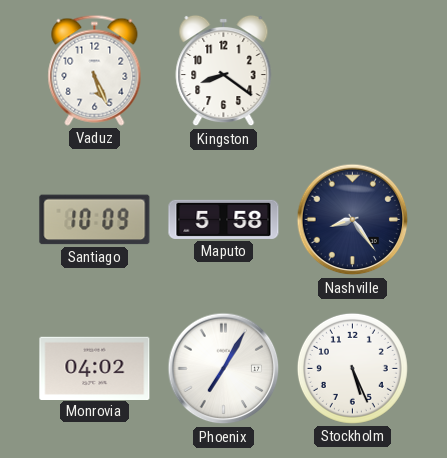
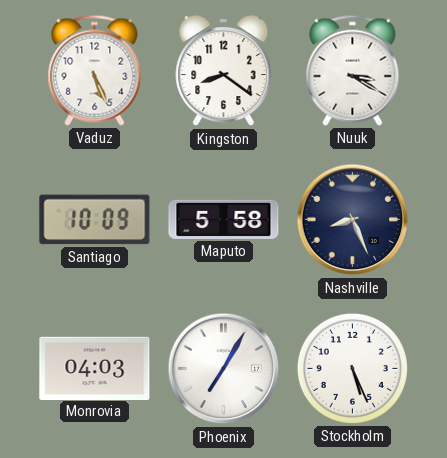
Nuuk: none -> 3:20
Nashville: 8:24 -> 8:26
Monrovia: 04:02 -> 04:03
